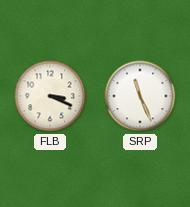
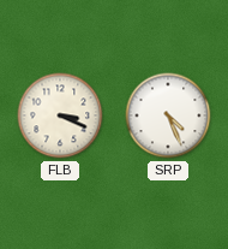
SRP: 11:26 -> 4:26
